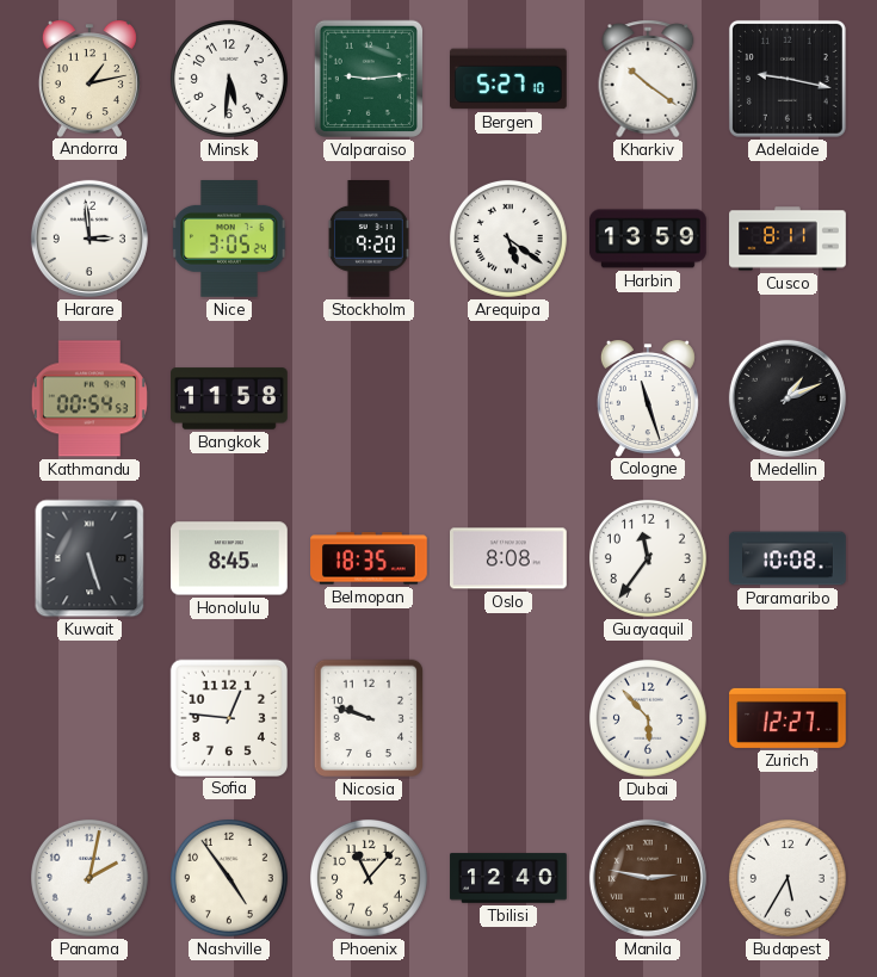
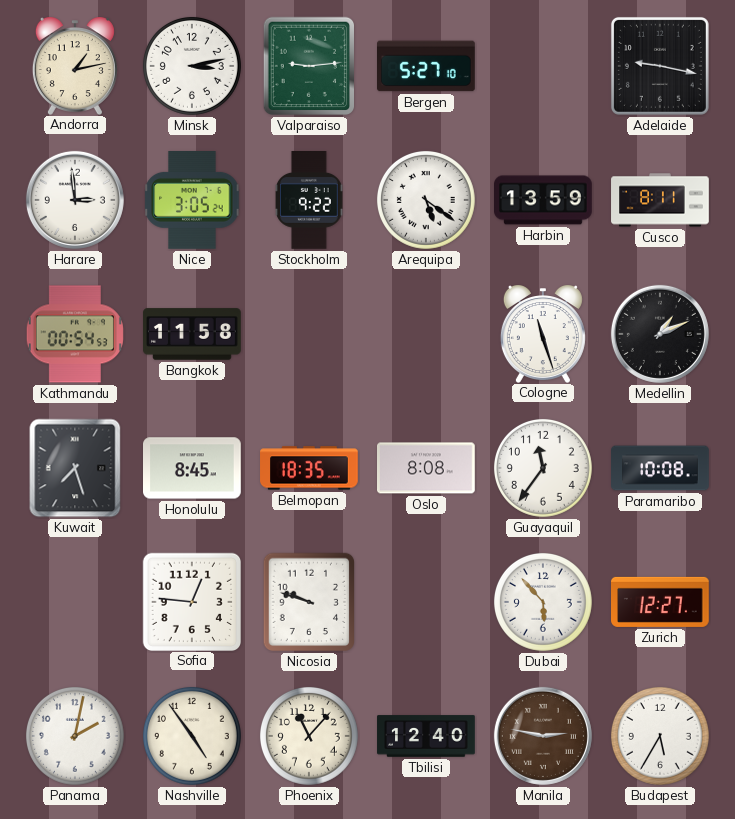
Minsk: 5:31 -> 3:13
Kharkiv: 10:21 -> none
Stockholm: 9:20 -> 9:22
Kuwait: 5:27 -> 7:27
